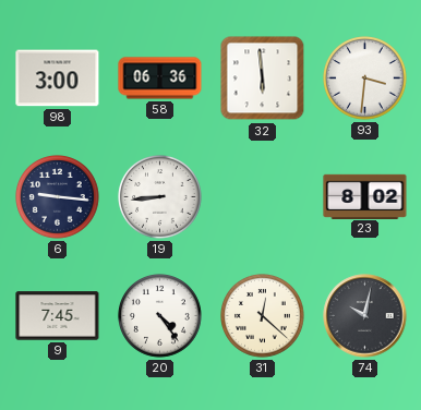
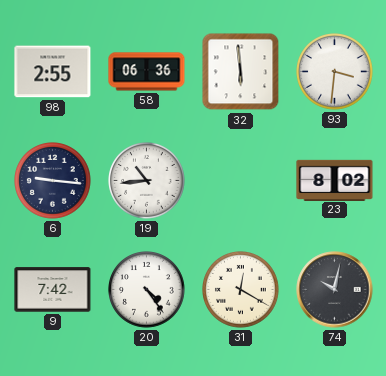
98: 3:00 -> 2:55
19: 8:44 -> 10:44
9: 7:45 -> 7:42
31: 12:22 -> 12:20
